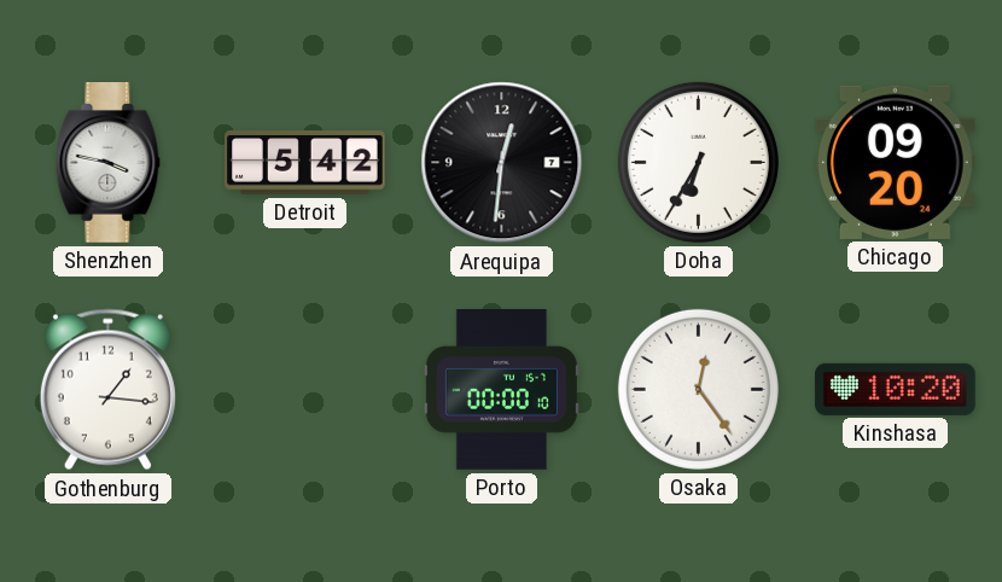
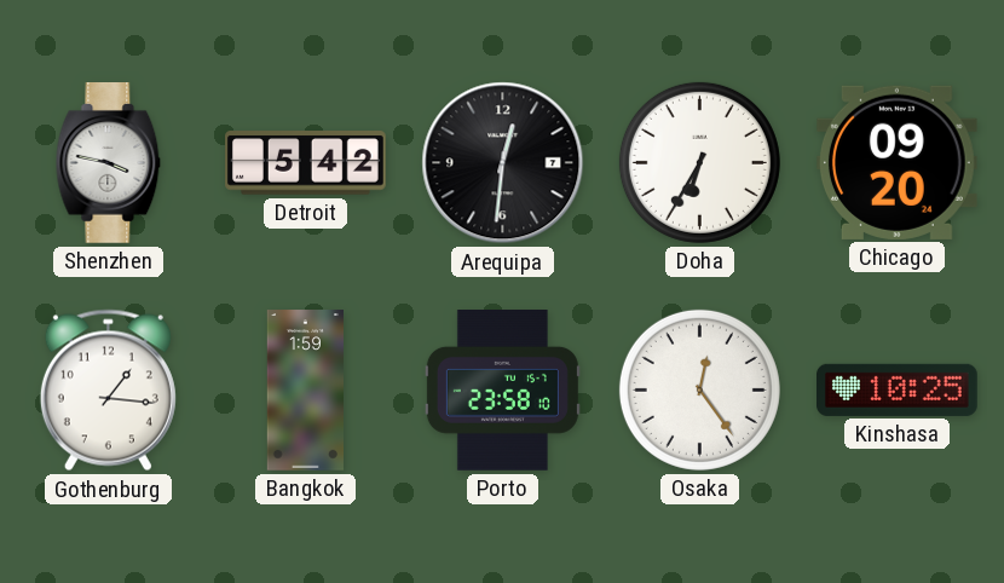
Bangkok: none -> 1:59
Porto: 00:00 -> 23:58
Kinshasa: 10:20 -> 10:25
